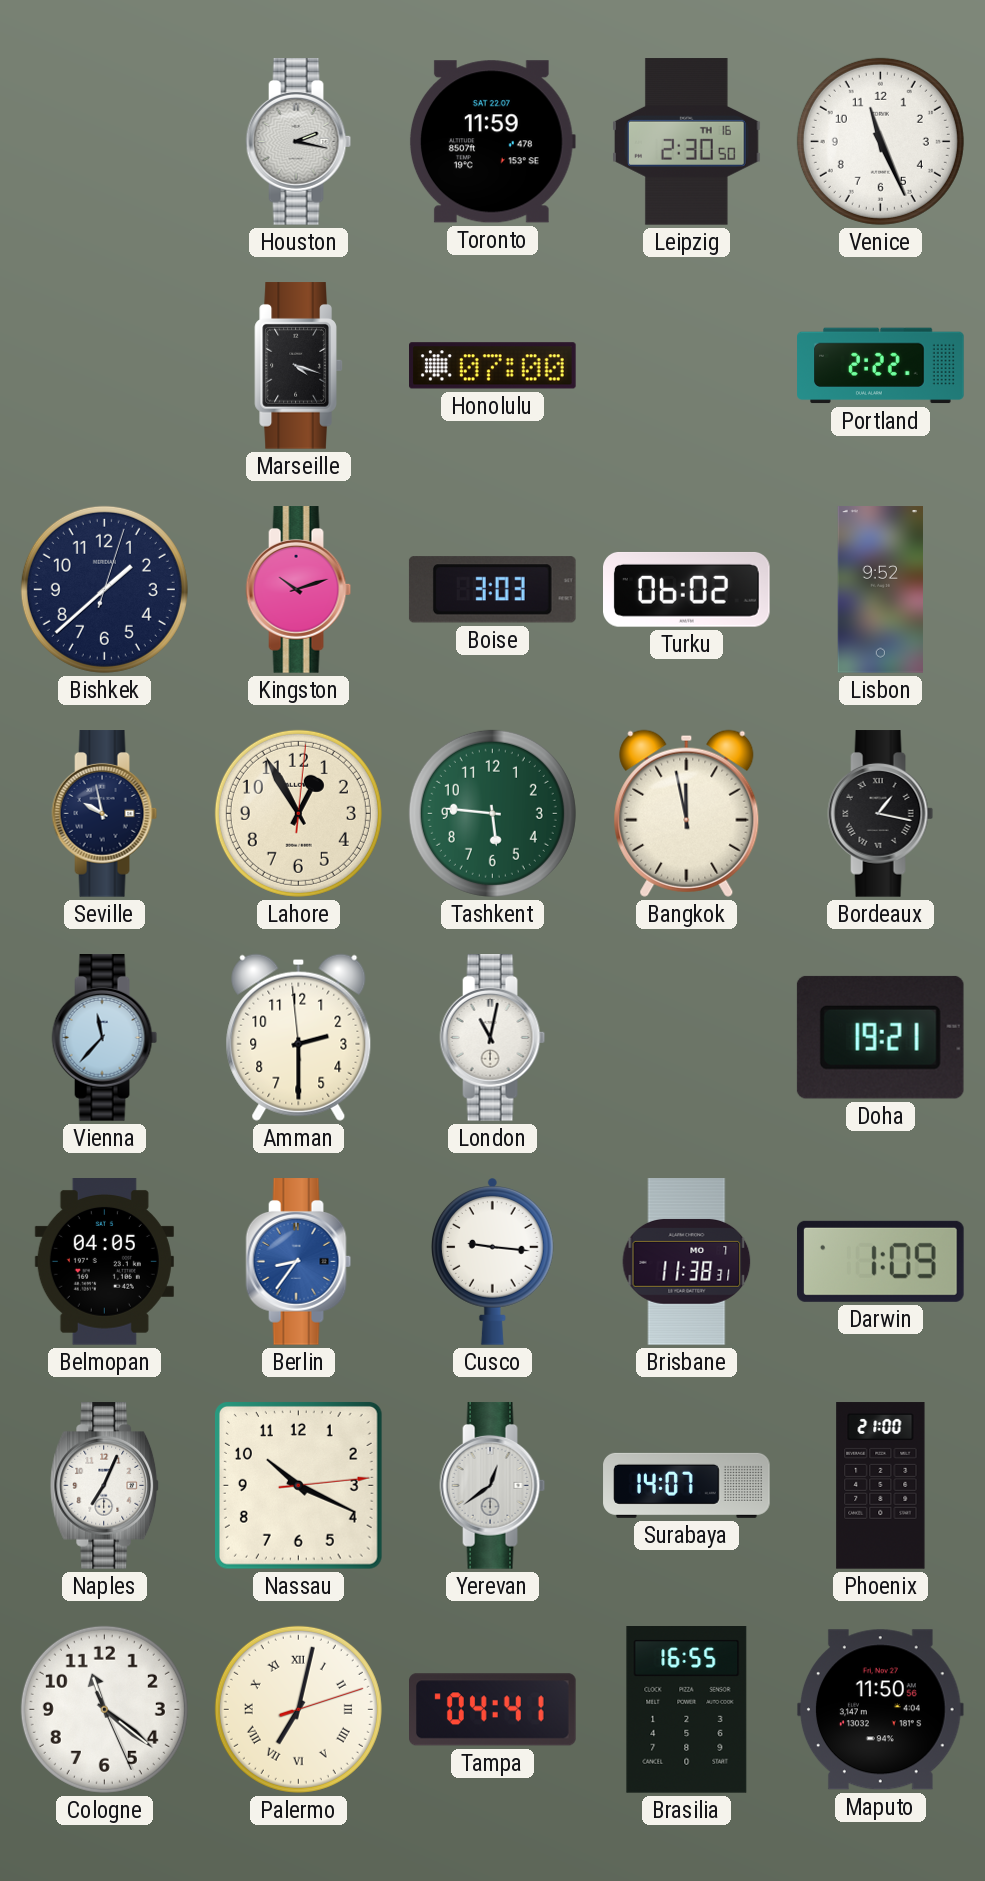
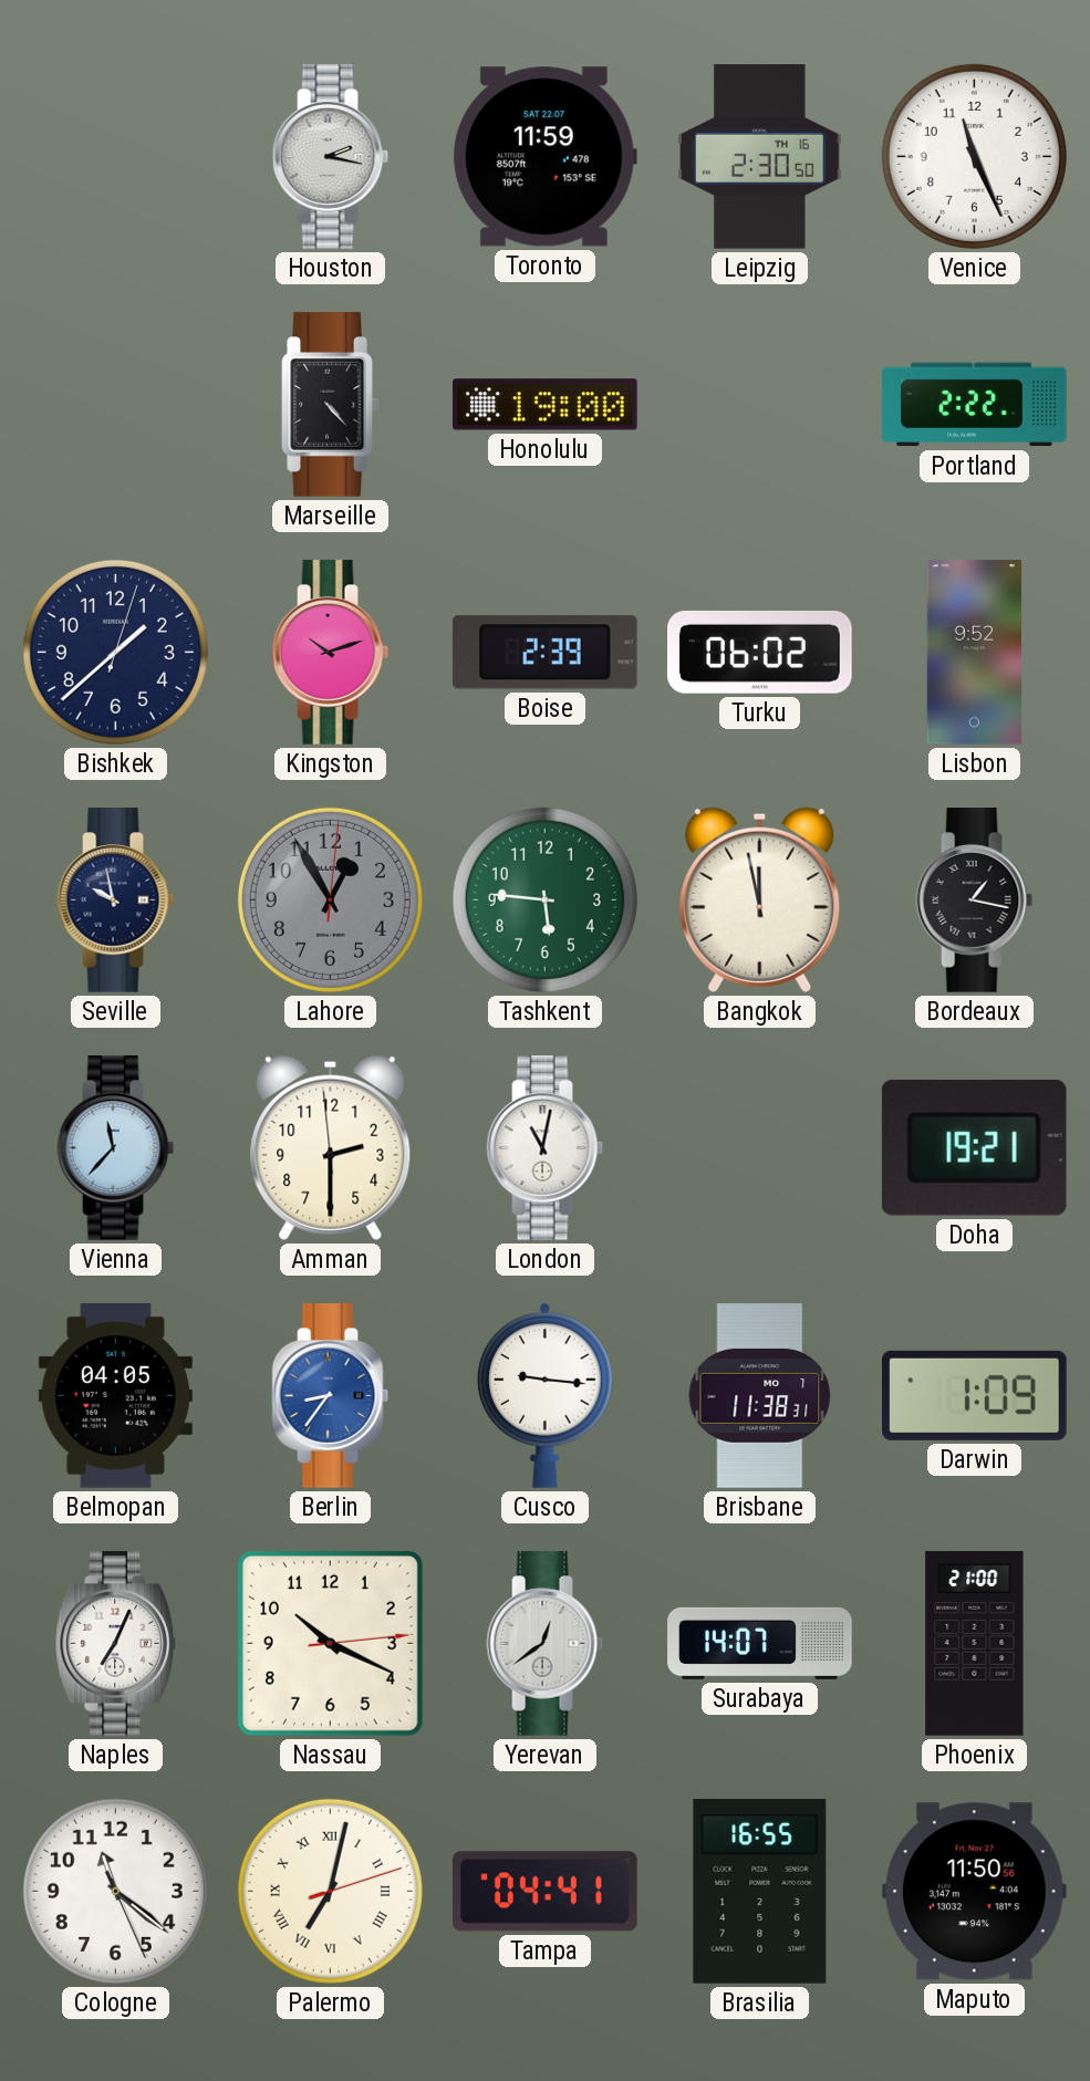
Marseille: 4:18 -> 4:23
Honolulu: 07:00 -> 19:00
Boise: 3:03 -> 2:39
Lahore dial: cream -> grey
